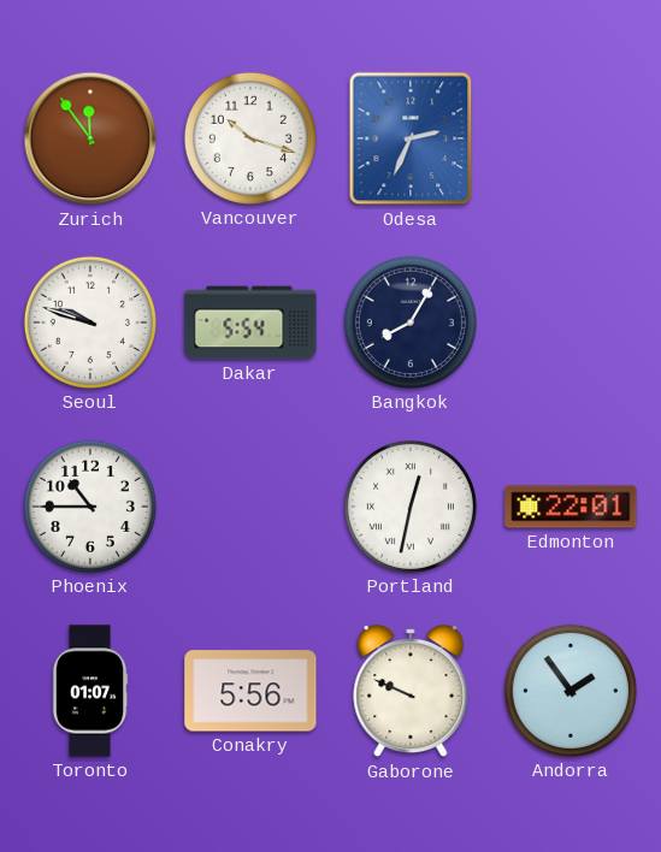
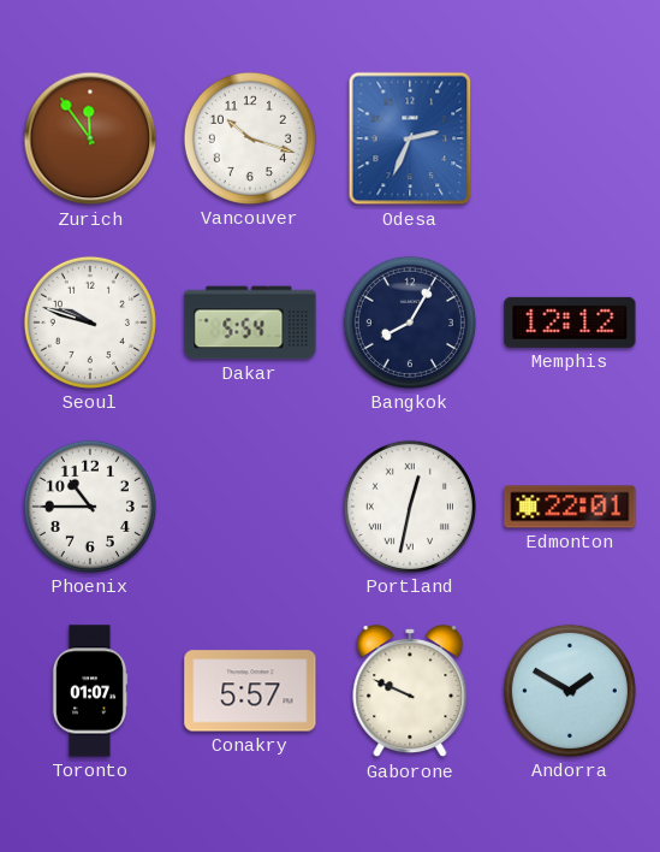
Memphis: none -> 12:12
Conakry: 5:56 -> 5:57
Andorra: 1:54 -> 1:50
